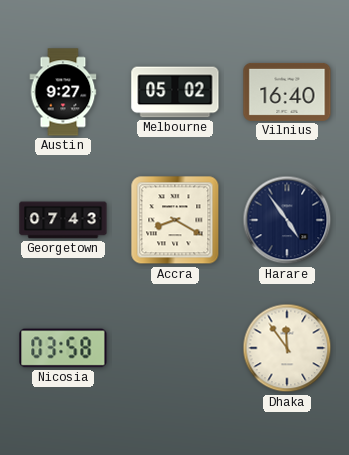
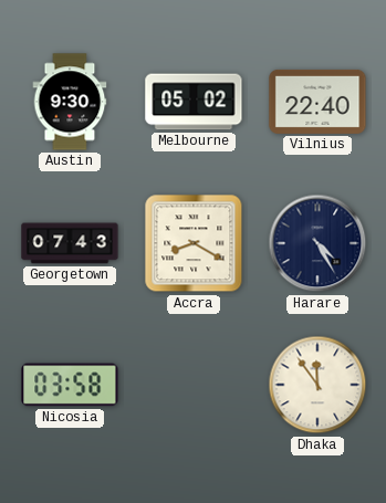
Austin: 9:27 -> 9:30
Vilnius: 16:40 -> 22:40
Harare: 4:54 -> 4:25
